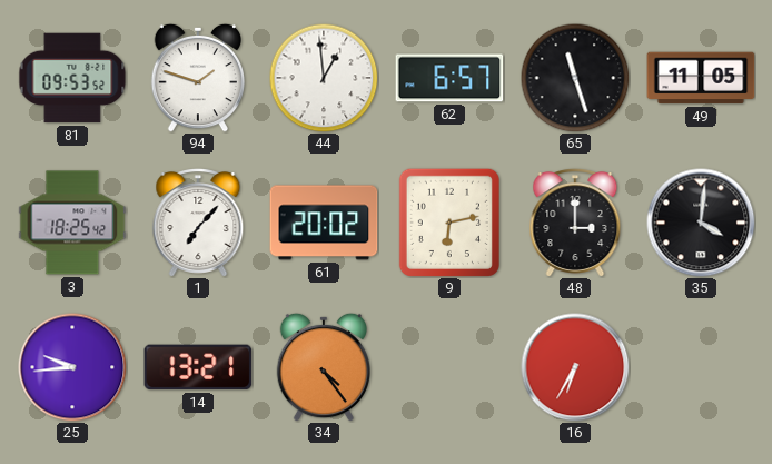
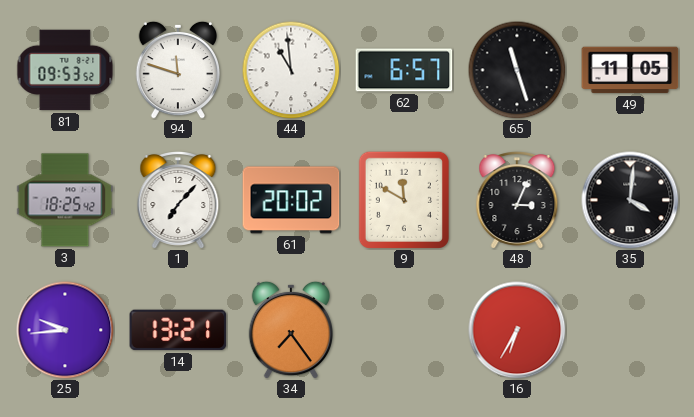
94: 1:48 -> 11:48
44: 12:59 -> 10:59
9: 6:13 -> 11:50
48: 3:00 -> 3:04
34: 4:24 -> 7:24
